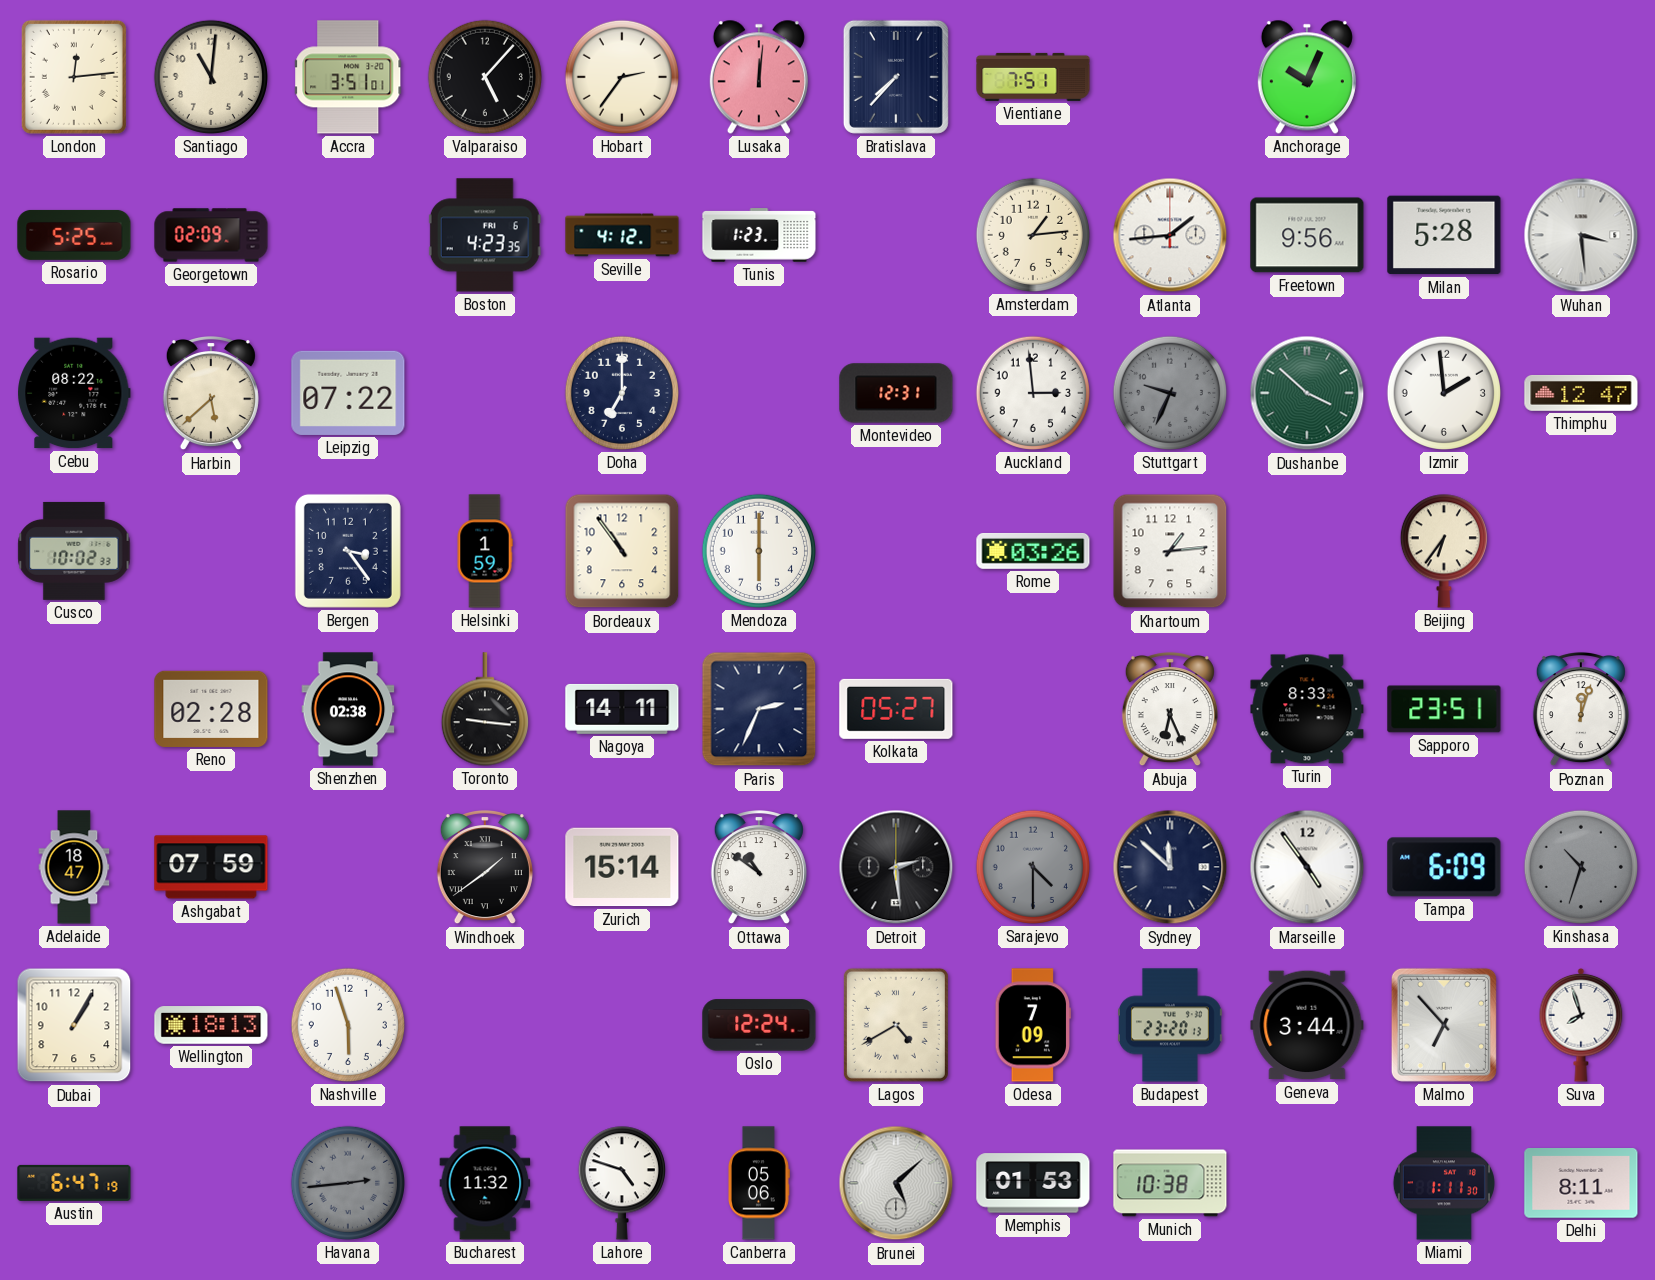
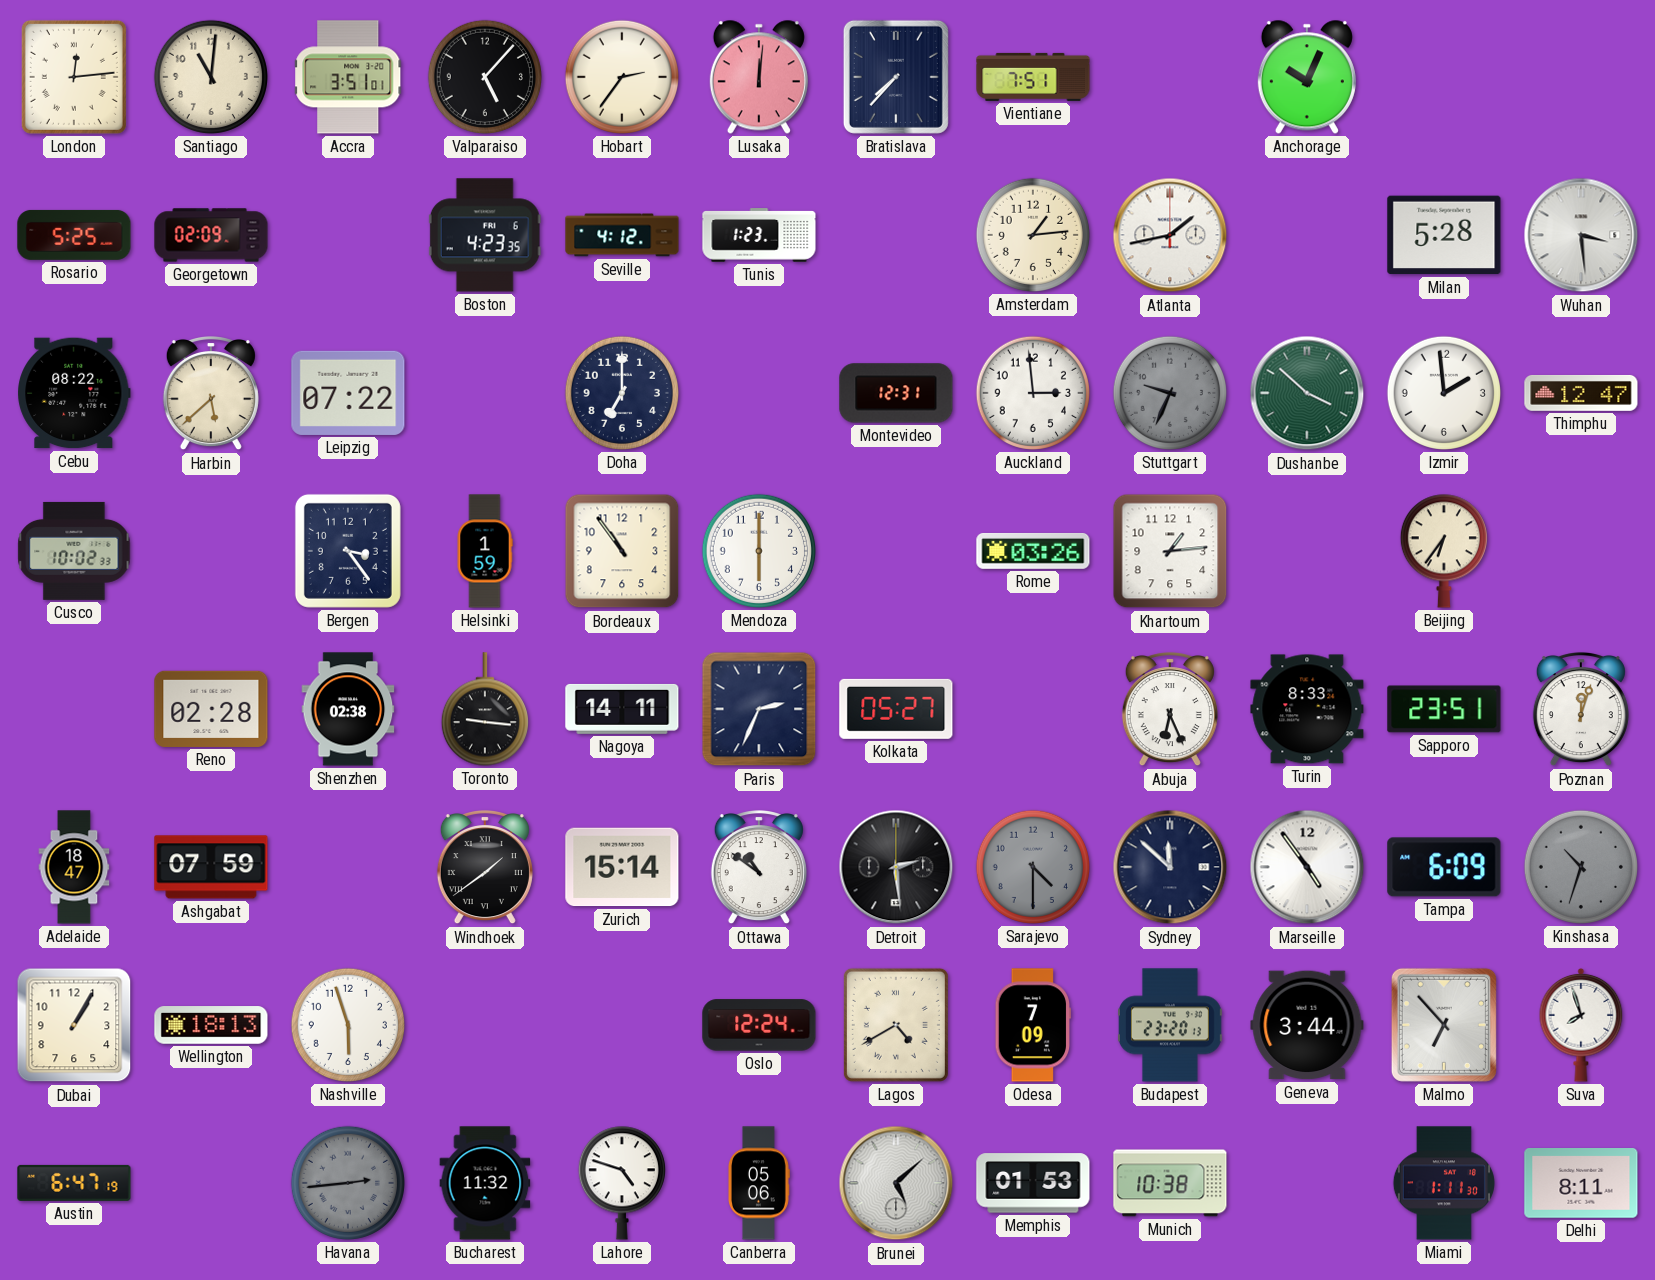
Atlanta: 1:44 -> 1:43
Freetown: 9:56 -> none
